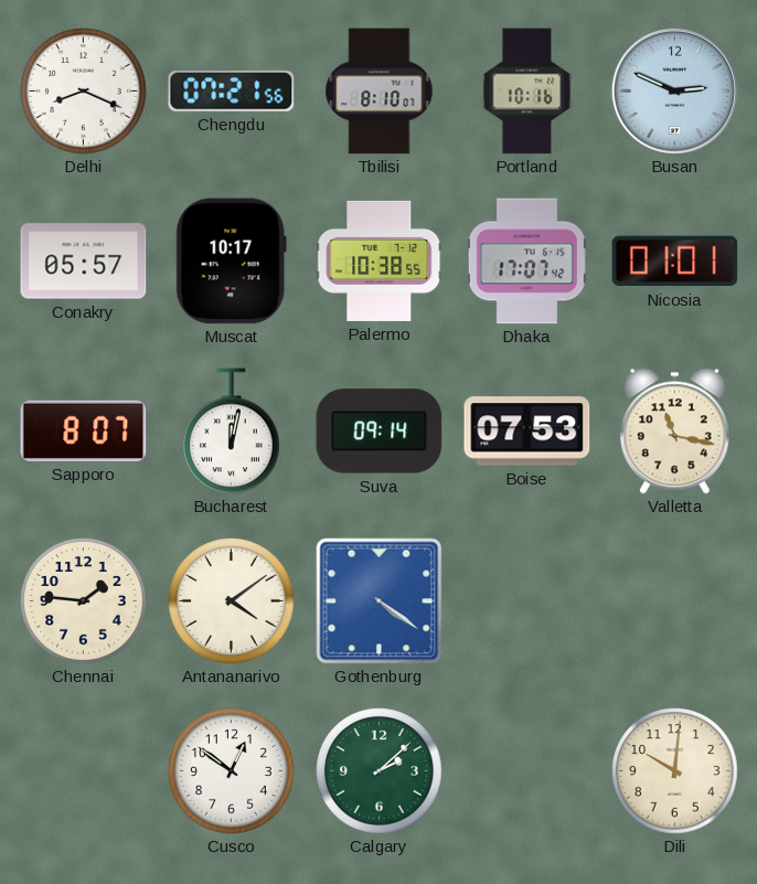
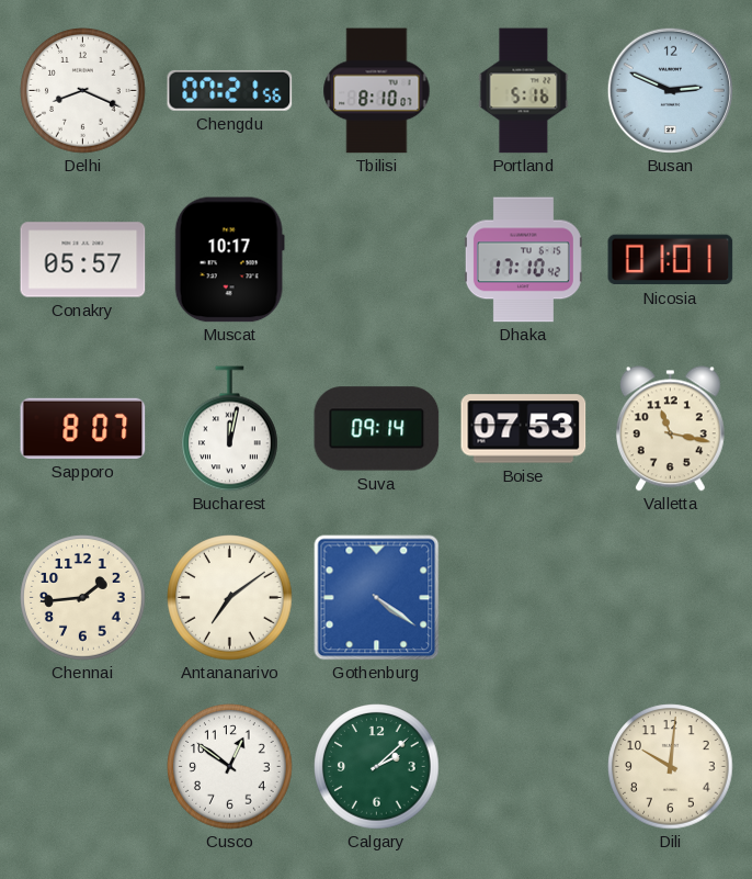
Portland: 10:16 -> 5:16
Palermo: 10:38 -> none
Dhaka: 17:07 -> 17:10
Chennai: 1:46 -> 1:44
Antananarivo: 4:09 -> 7:09
